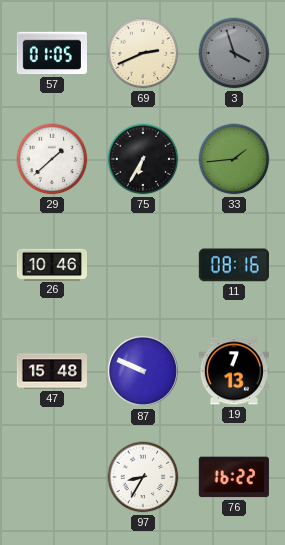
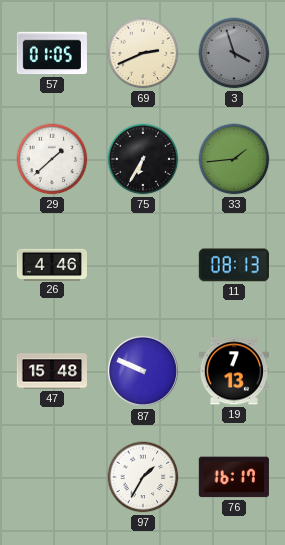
26: 10:46 -> 4:46
11: 08:16 -> 08:13
97: 8:35 -> 1:35
76: 16:22 -> 16:17
